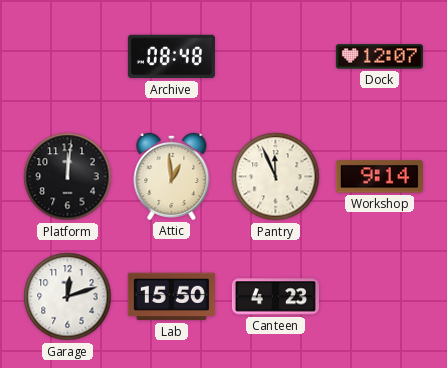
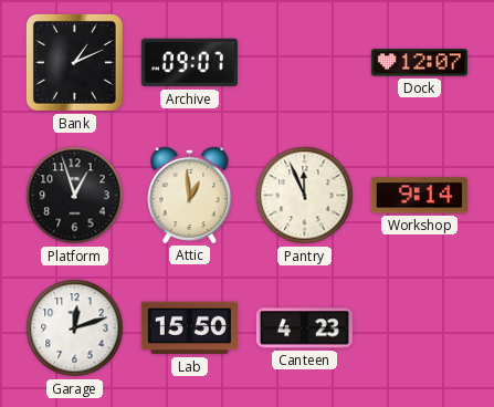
Bank: none -> 1:11
Archive: 08:48 -> 09:07
Platform: 12:01 -> 12:57
